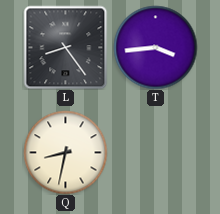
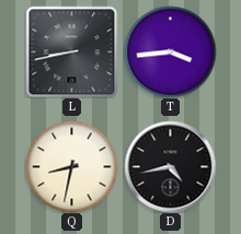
L: 8:24 -> 8:43
D: none -> 4:43
